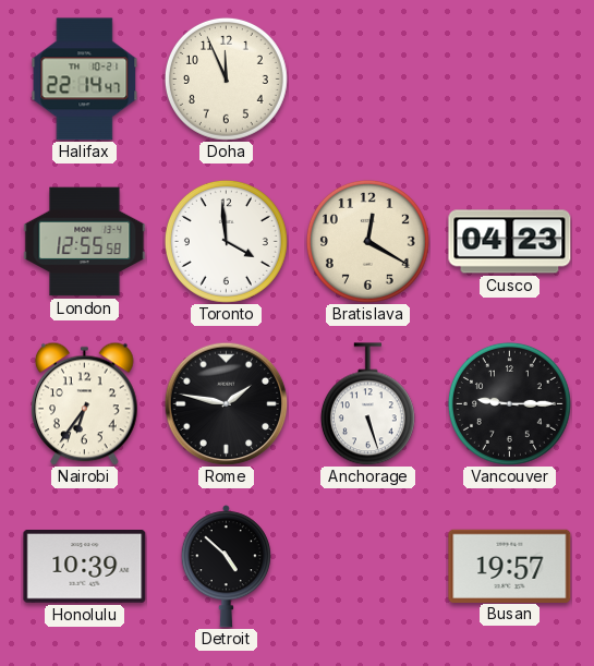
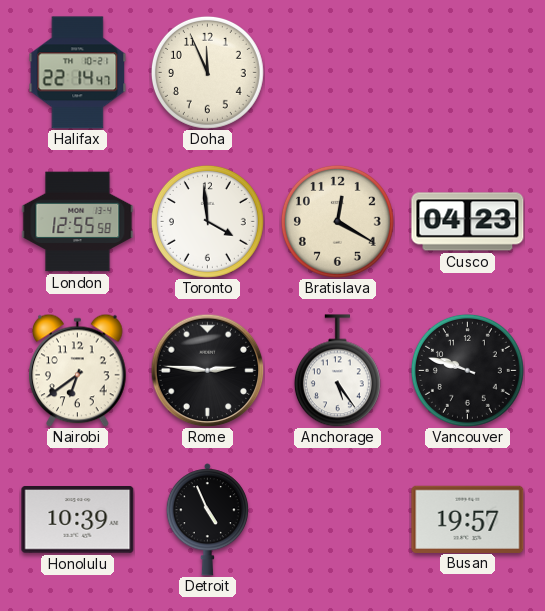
Nairobi: 6:36 -> 6:39
Rome: 1:47 -> 2:46
Anchorage: 5:27 -> 5:24
Vancouver: 9:15 -> 9:48
Detroit: 4:52 -> 4:56
